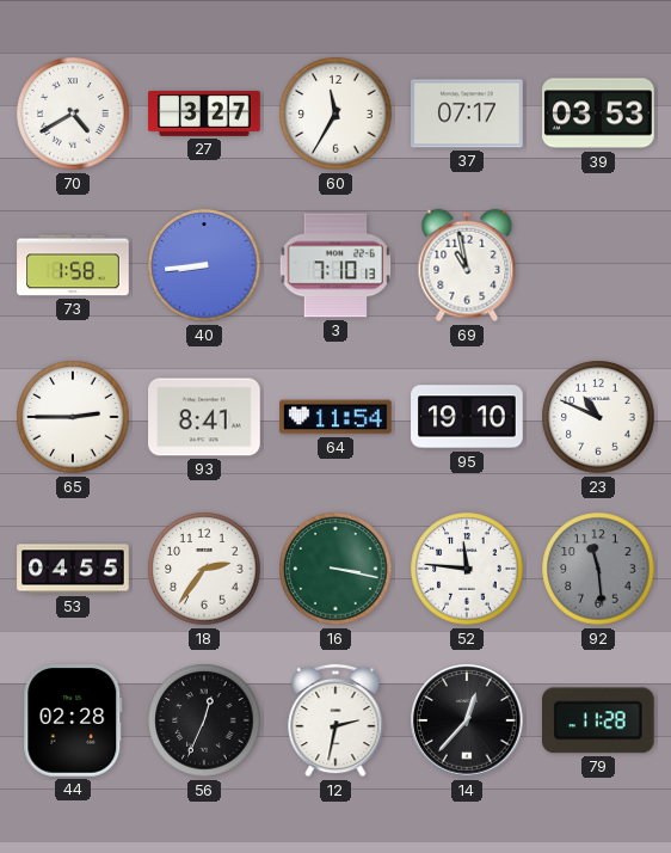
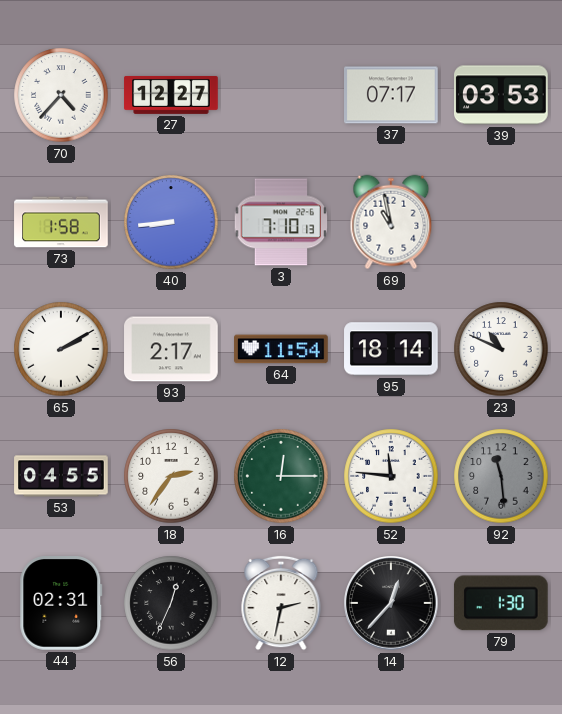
70: 4:40 -> 4:37
27: 3:27 -> 12:27
60: 11:35 -> none
65: 2:45 -> 2:10
93: 8:41 -> 2:17
95: 19:10 -> 18:14
16: 3:17 -> 12:15
44: 02:28 -> 02:31
79: 11:28 -> 1:30
